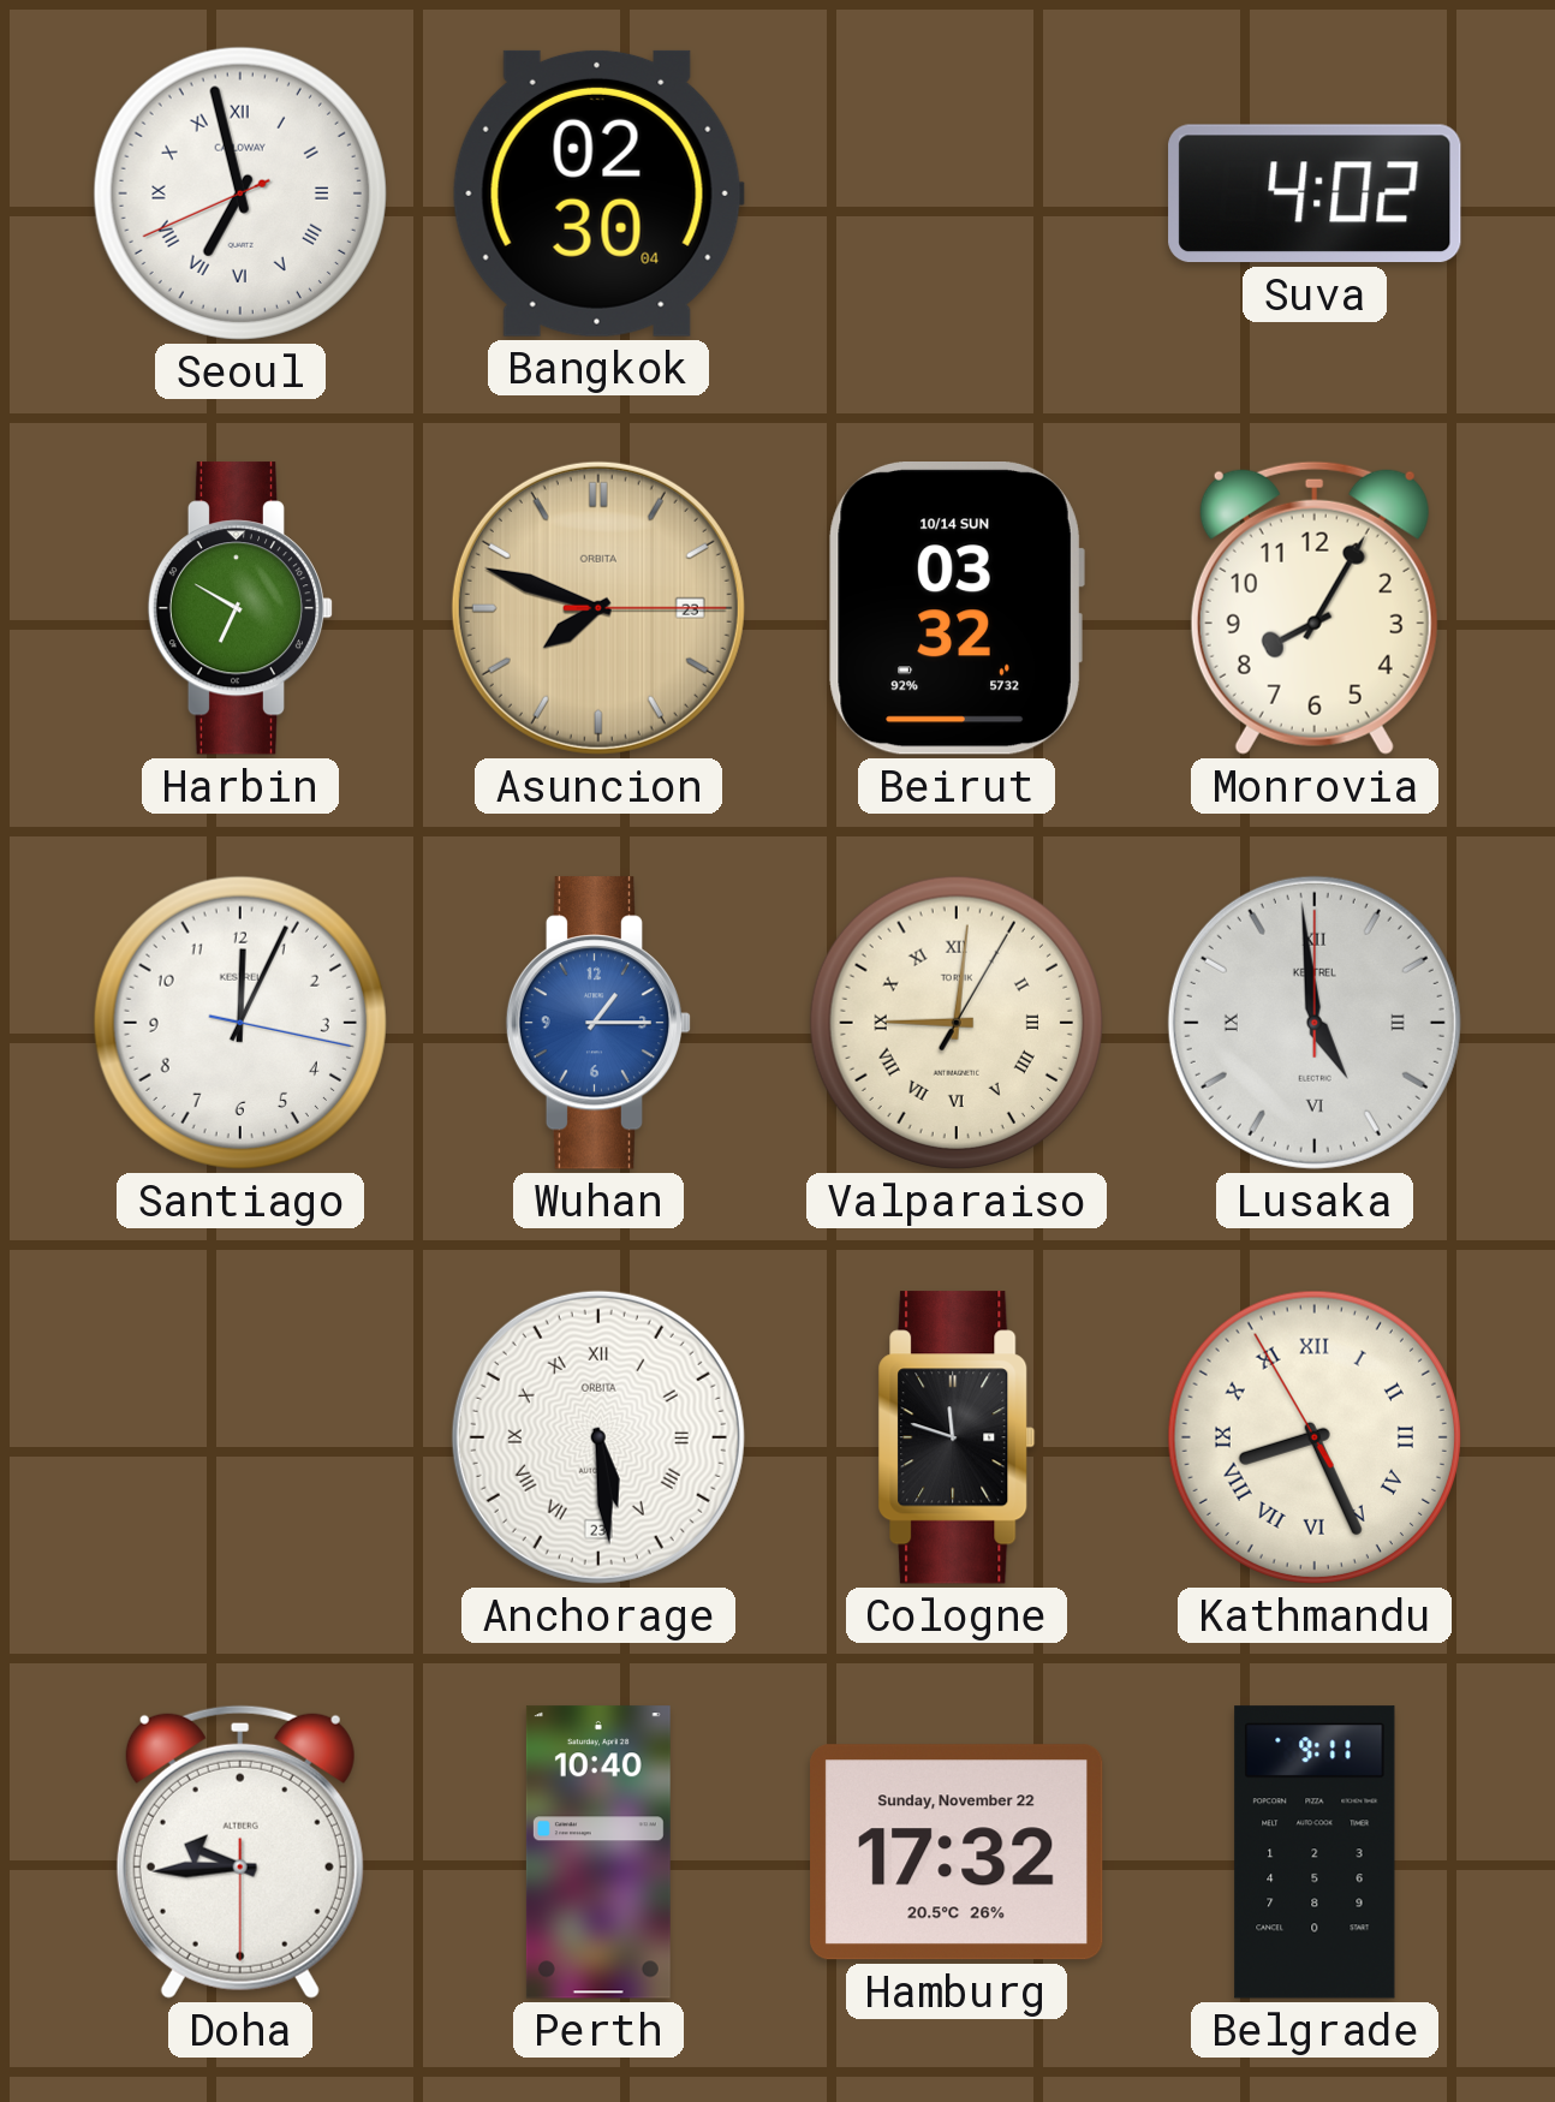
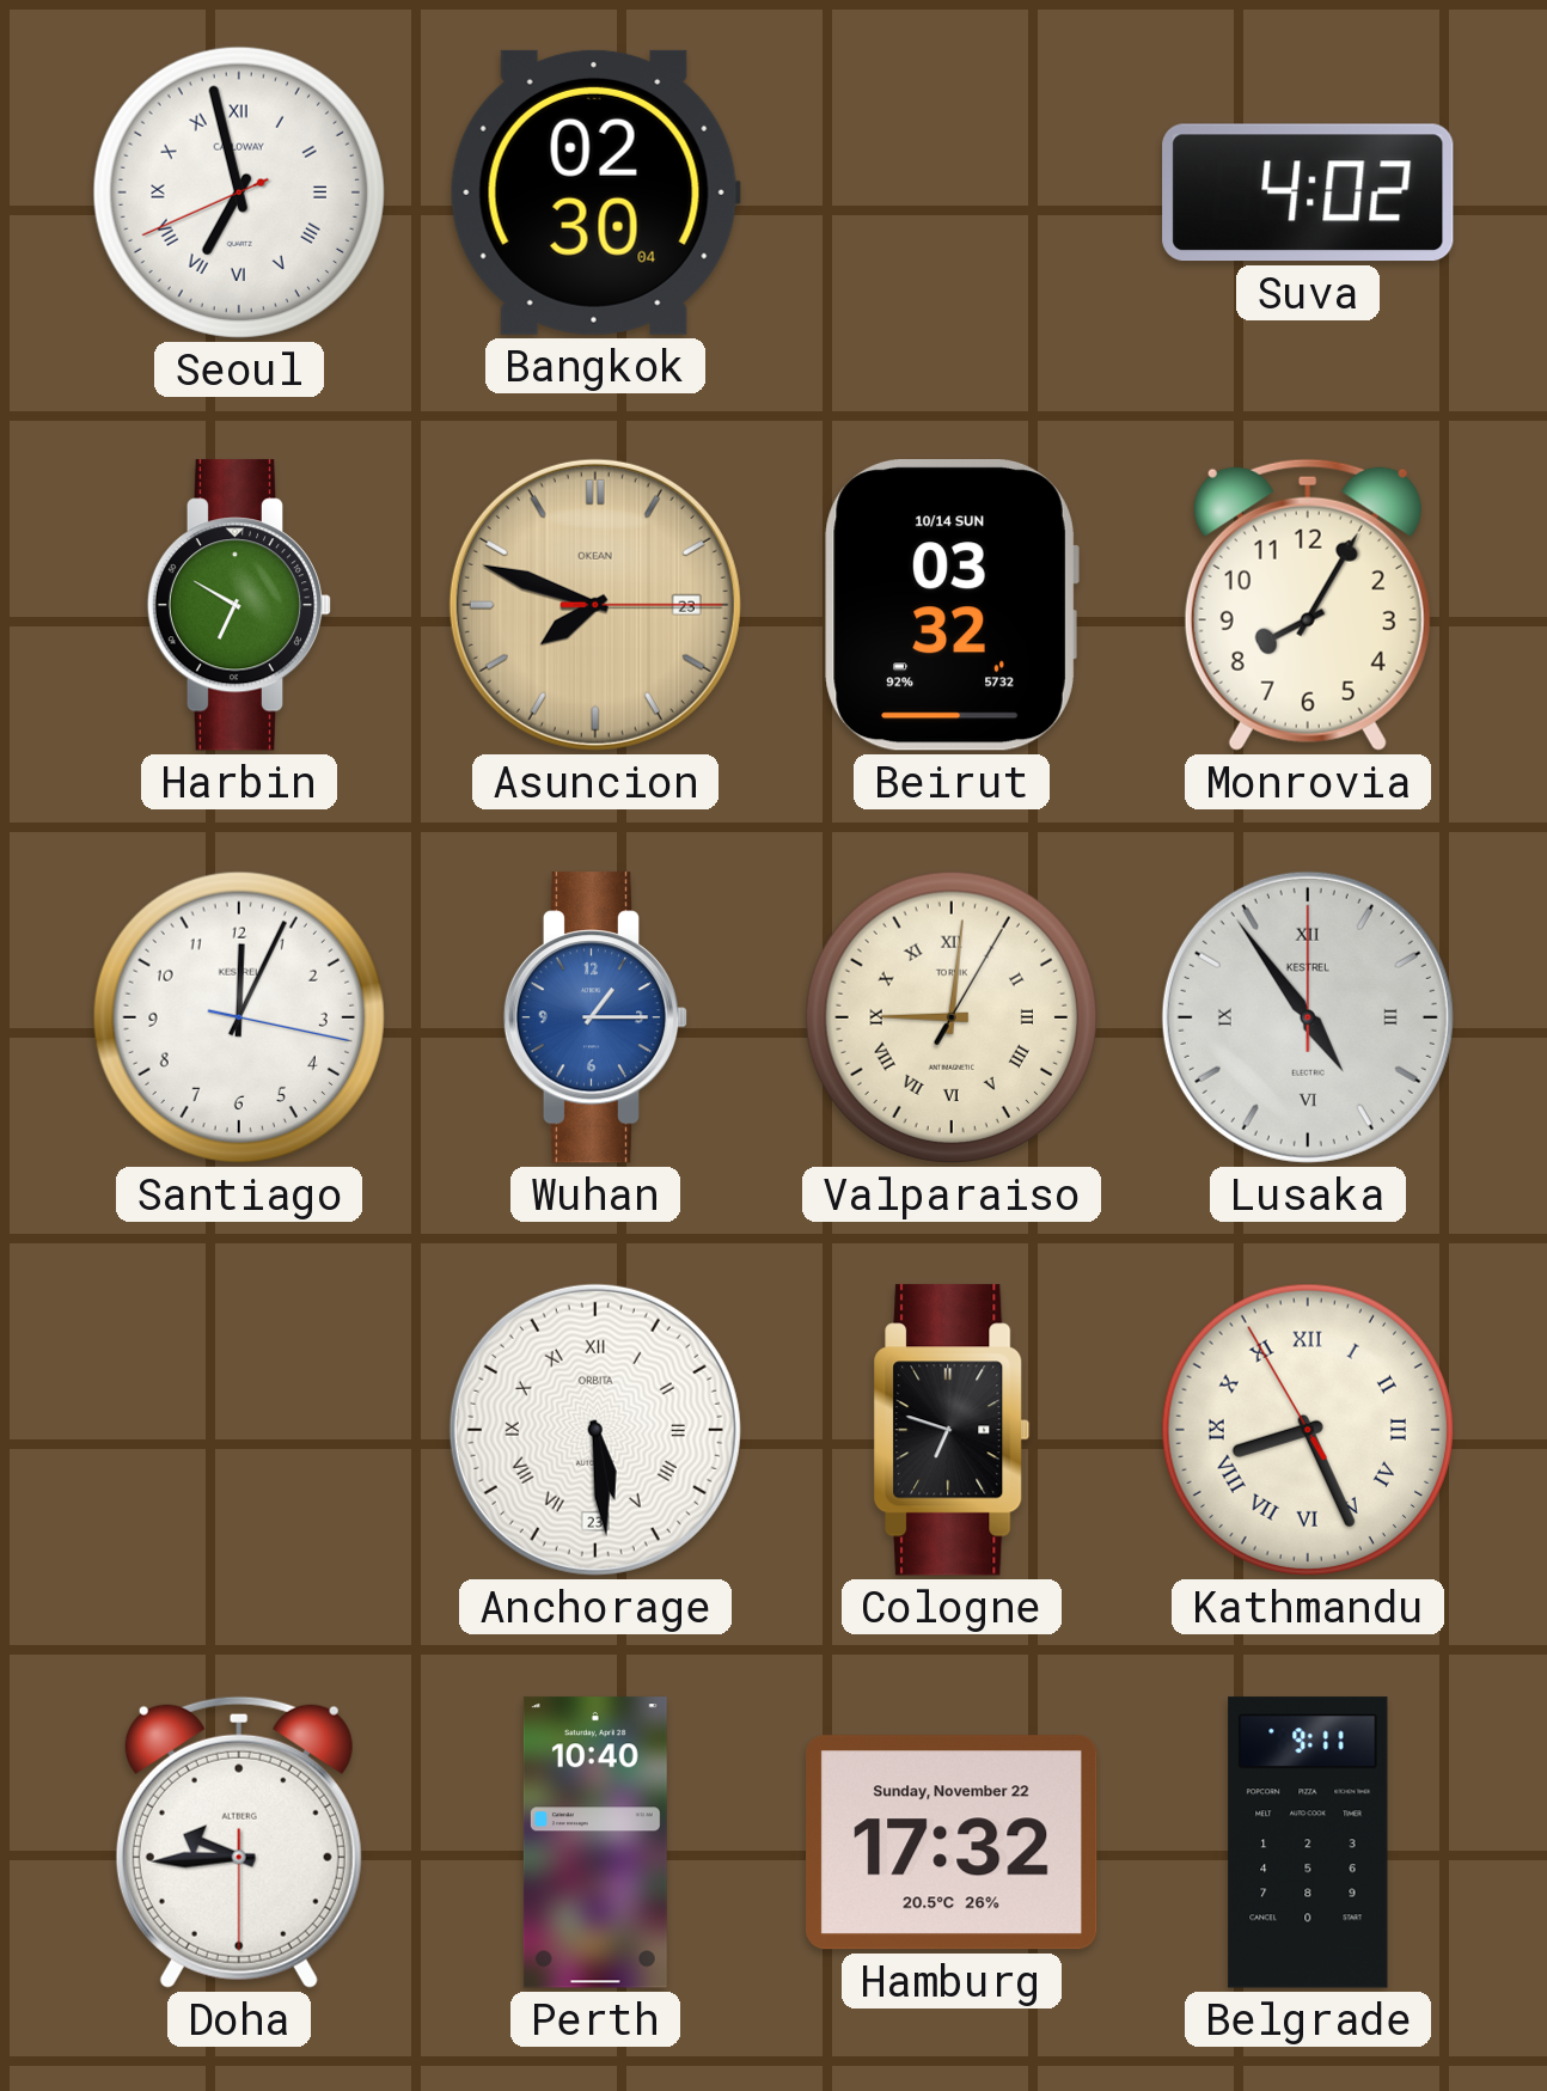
Asuncion brand: ORBITA -> OKEAN
Lusaka: 4:59 -> 4:54
Cologne: 11:48 -> 6:48
